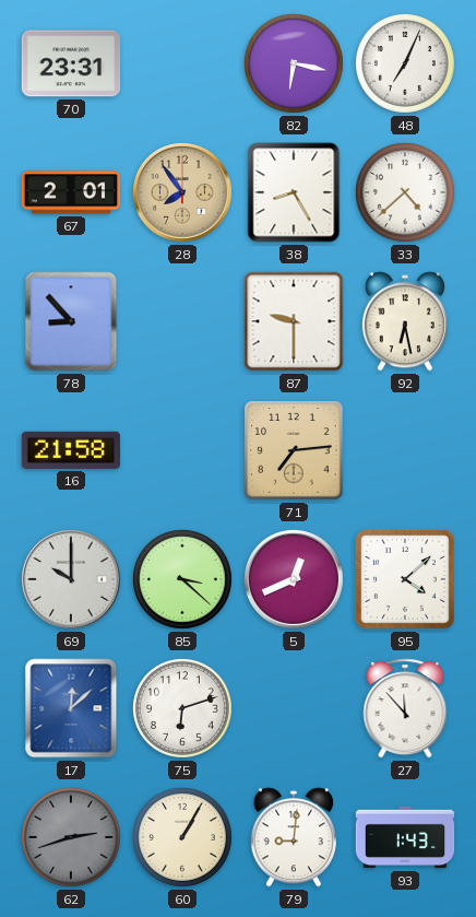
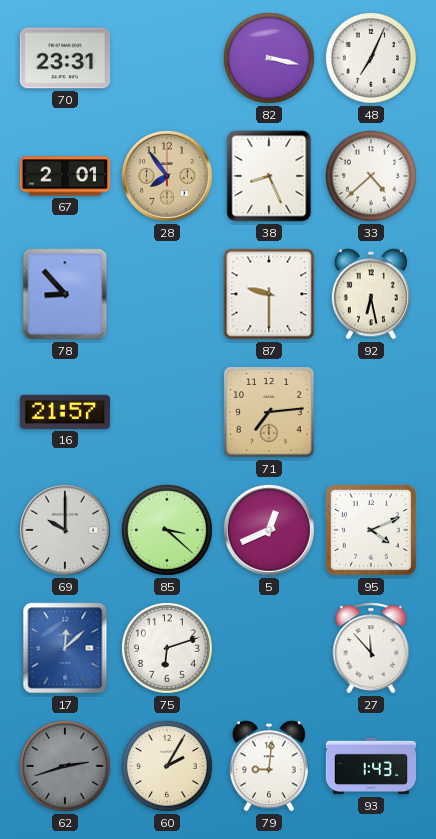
82: 6:17 -> 3:17
38: 8:25 -> 8:26
16: 21:58 -> 21:57
95: 4:08 -> 4:11
60: 1:05 -> 2:05
